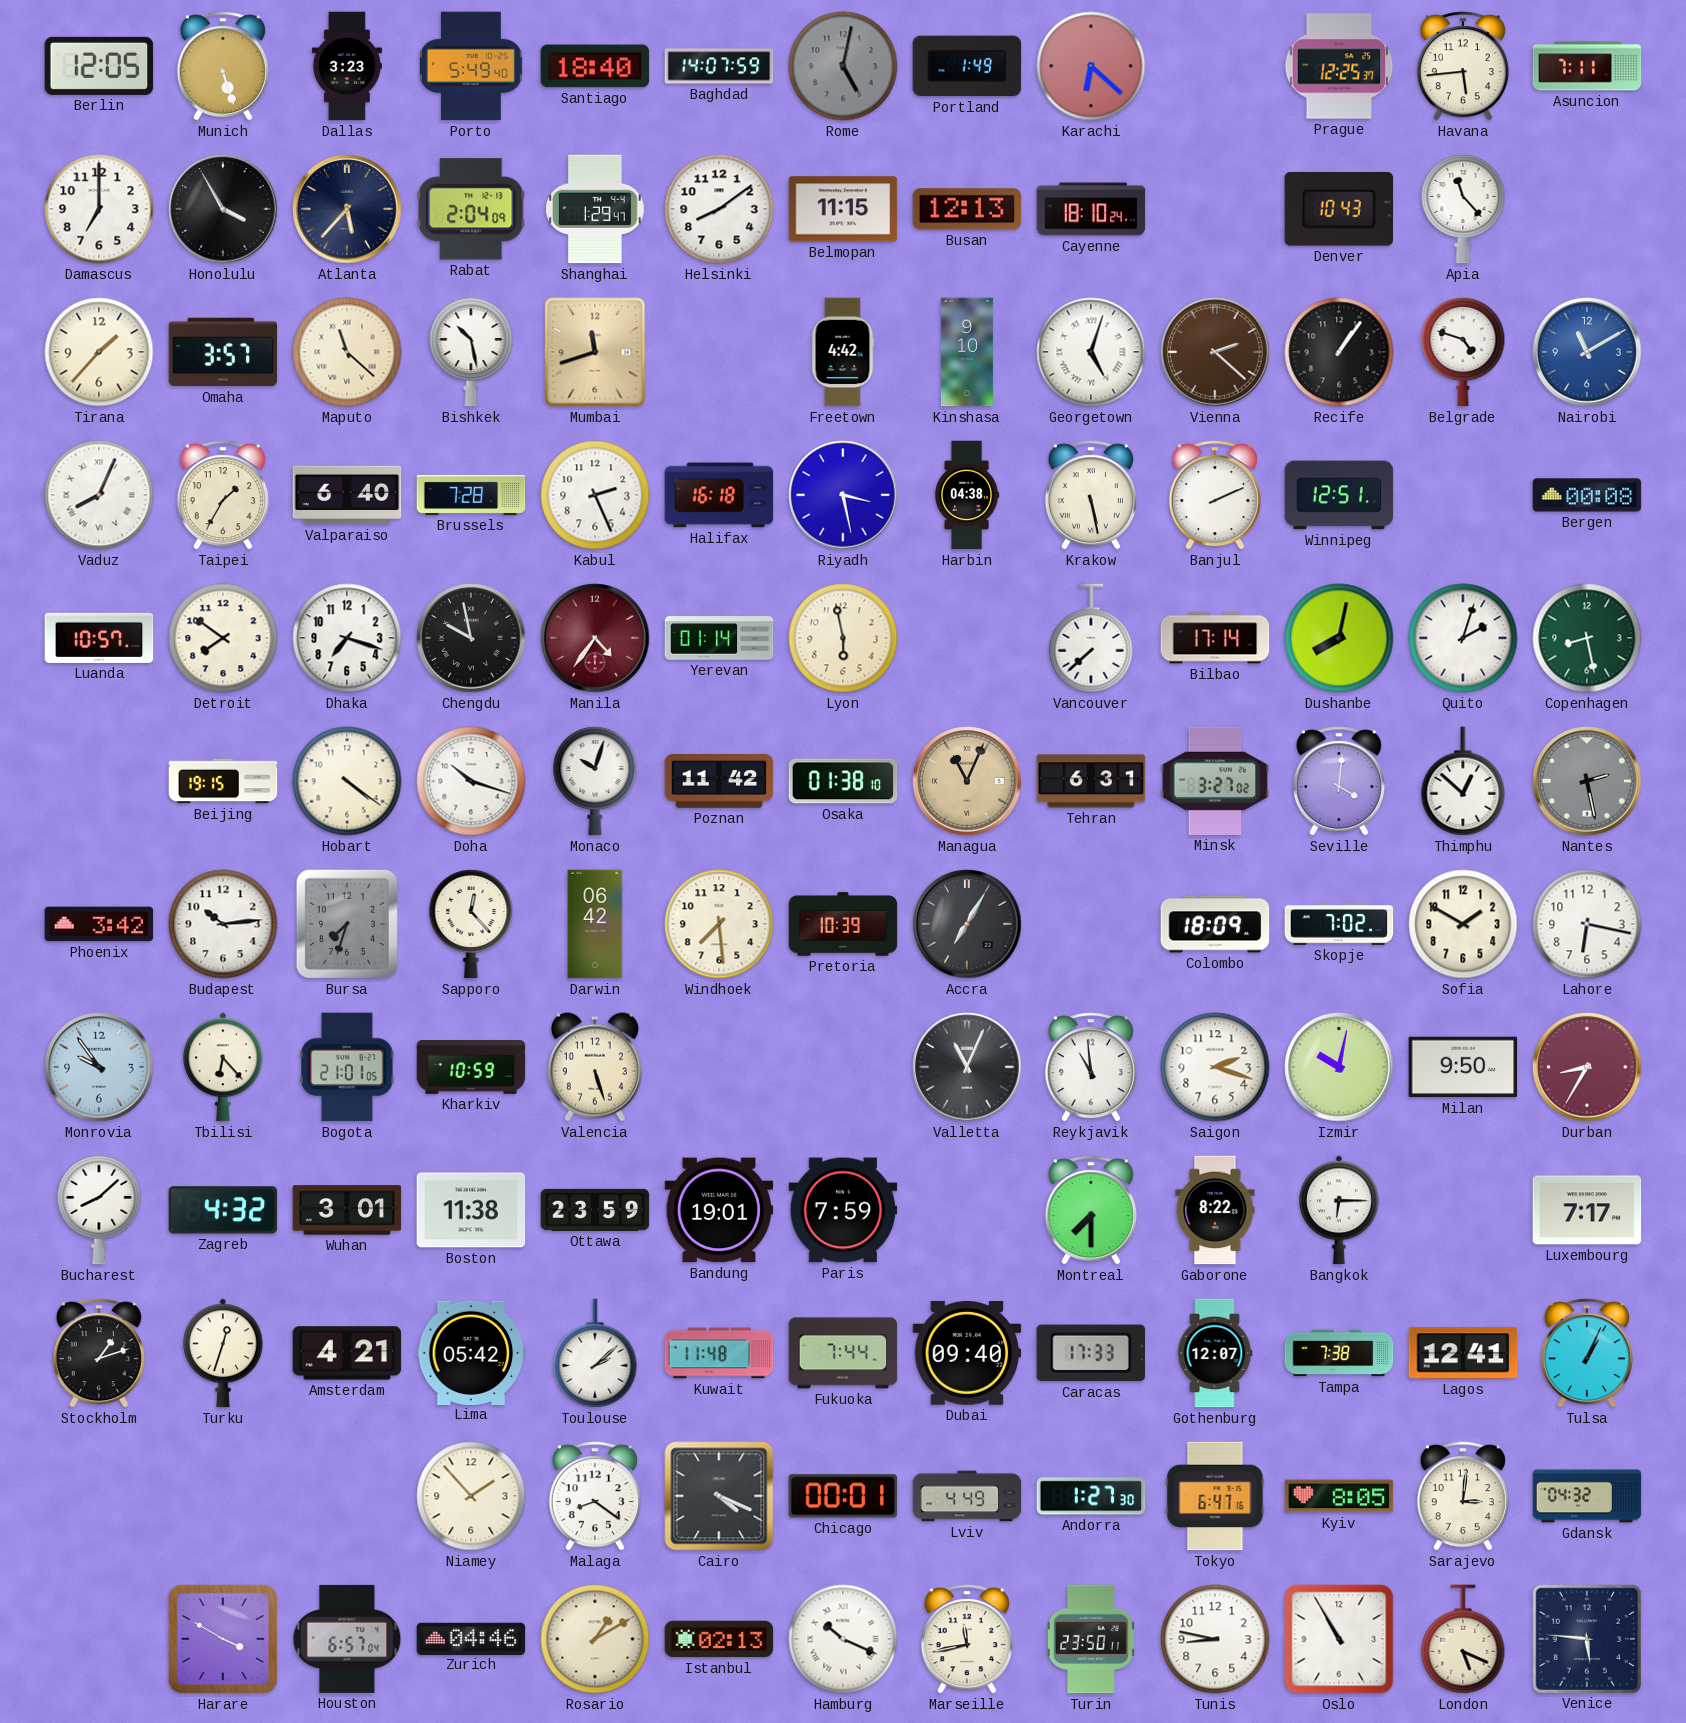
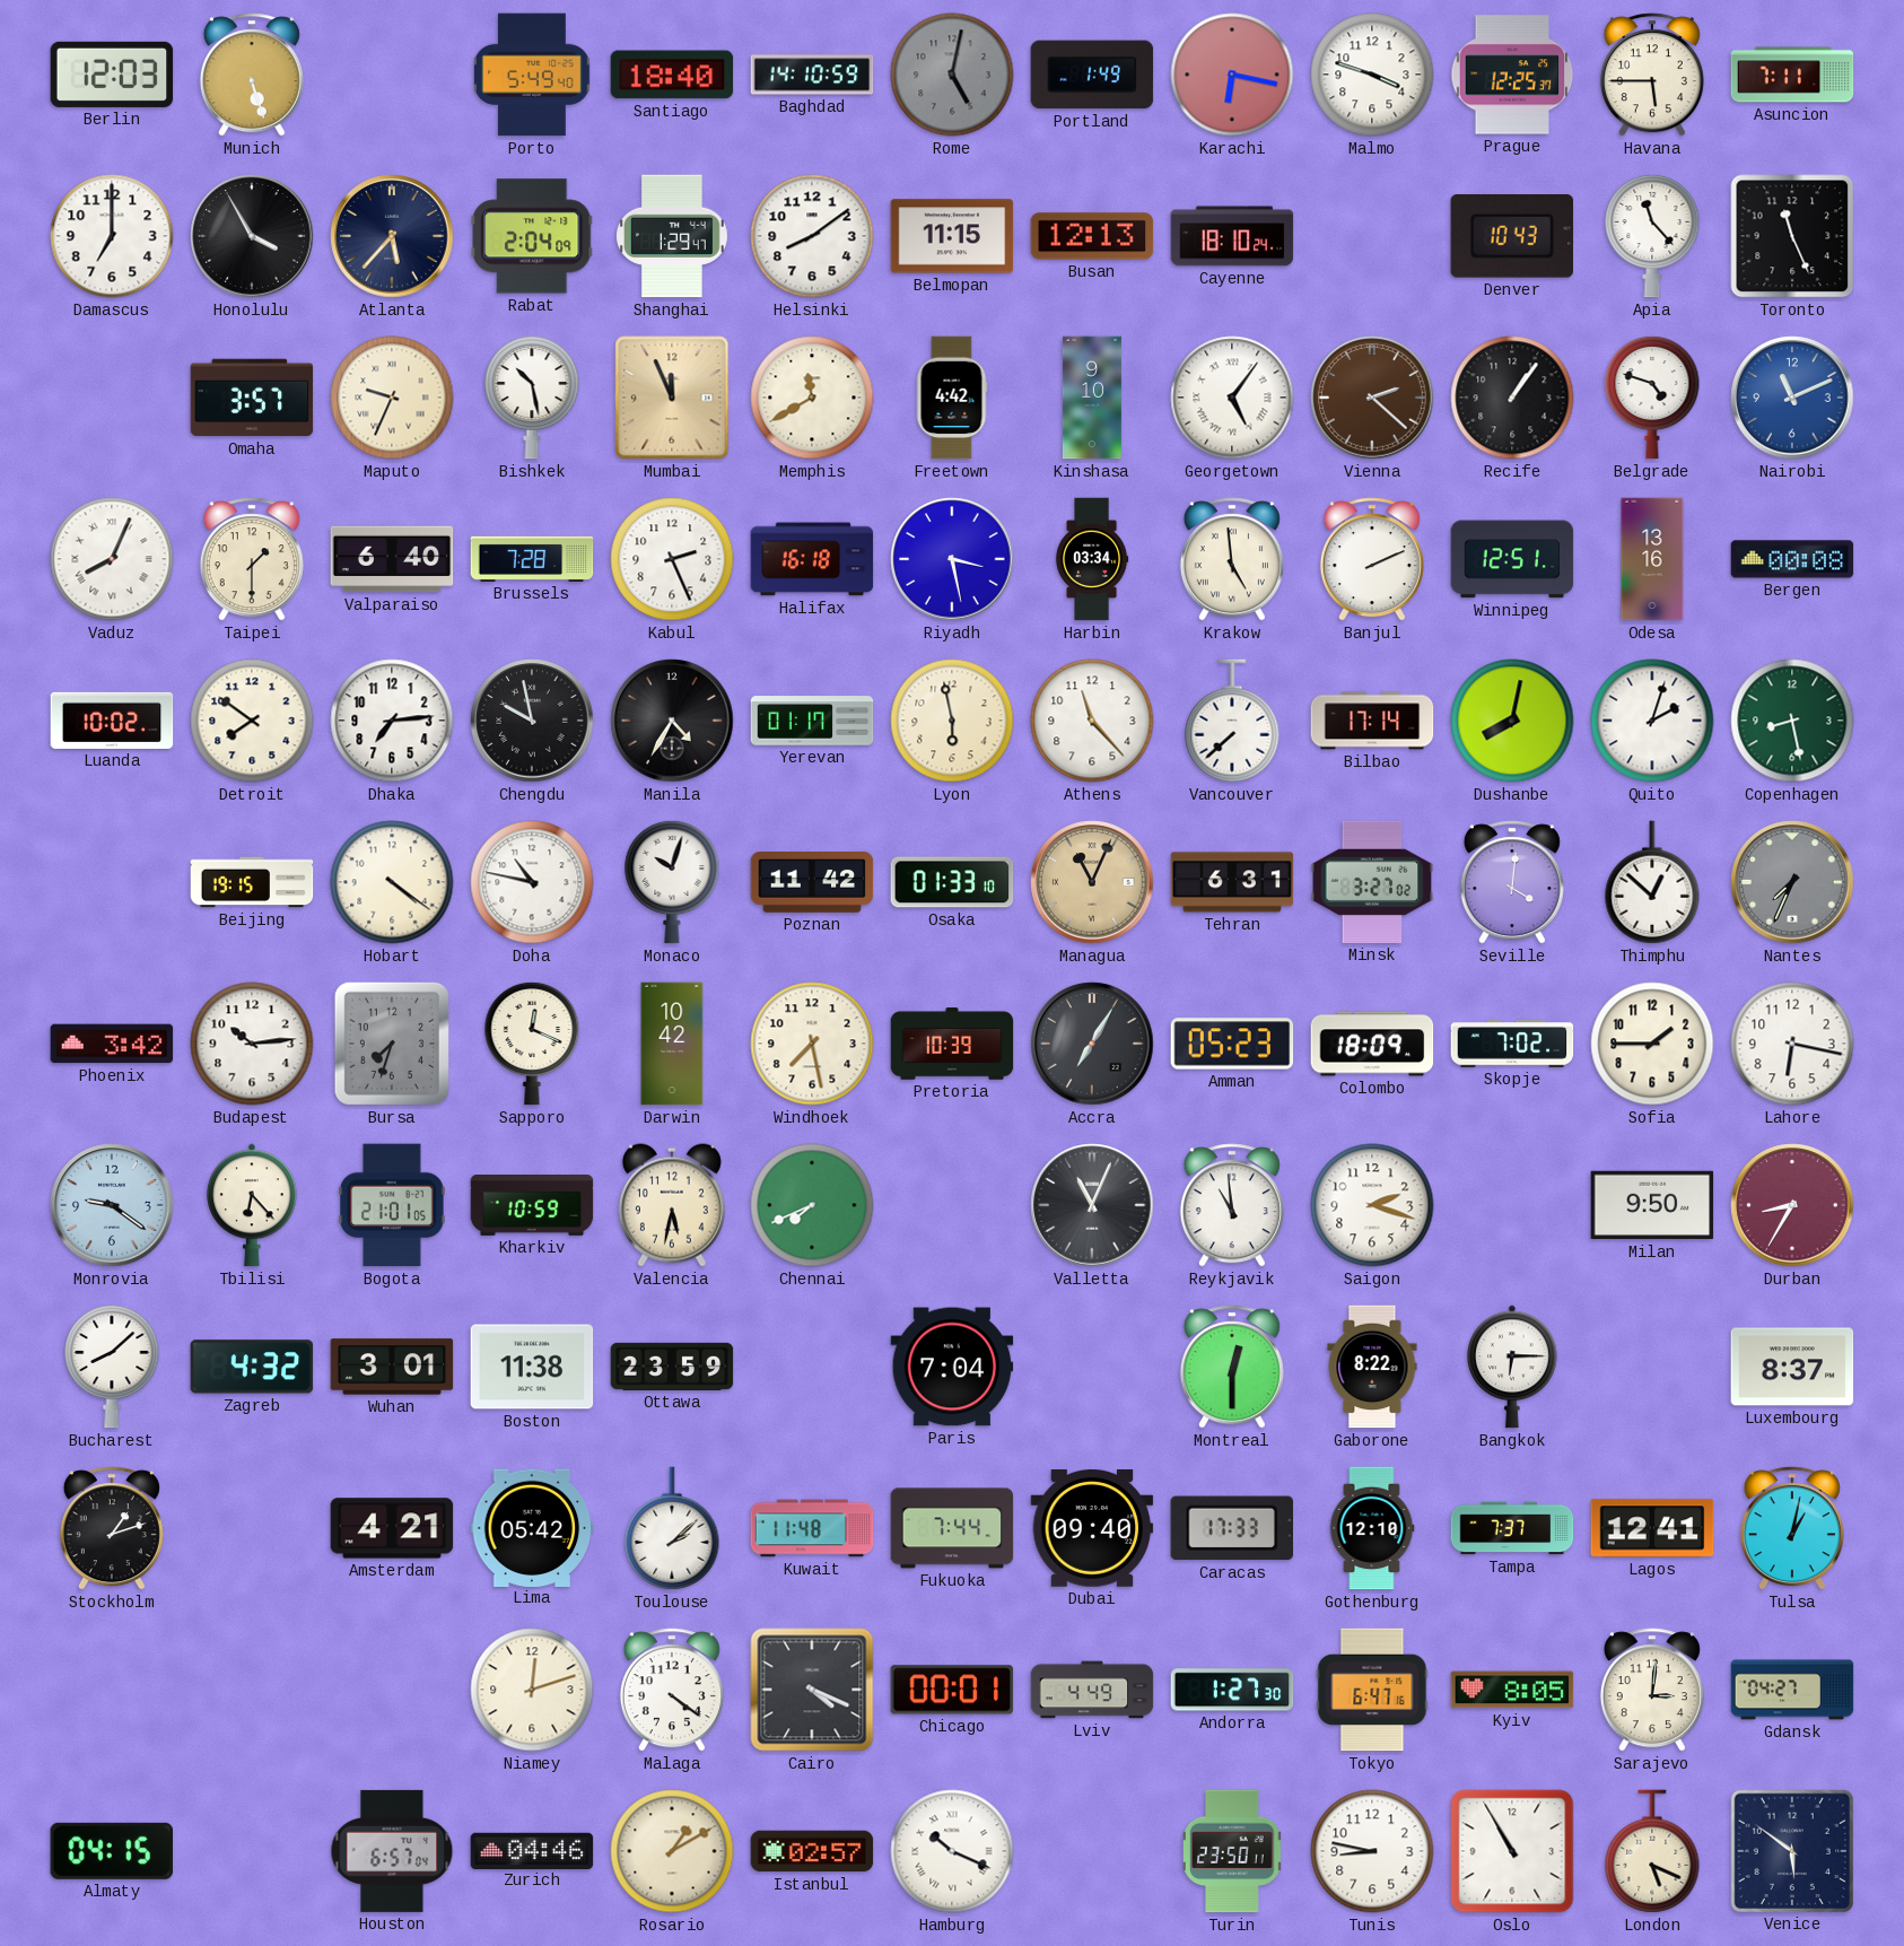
Berlin: 12:05 -> 12:03
Dallas: 3:23 -> none
Baghdad: 14:07 -> 14:10
Karachi: 6:22 -> 6:17
Malmo: none -> 3:48
Havana: 5:44 -> 5:45
Toronto: none -> 11:26
Tirana: 1:37 -> none
Maputo: 11:22 -> 9:34
Mumbai: 11:42 -> 11:56
Memphis: none -> 11:40
Georgetown: 5:03 -> 5:06
Nairobi: 11:10 -> 11:11
Taipei: 1:35 -> 1:30
Harbin: 04:38 -> 03:34
Krakow: 5:28 -> 4:59
Odesa: none -> 13:16
Luanda: 10:57 -> 10:02
Dhaka: 7:18 -> 7:14
Manila: 4:36 -> 4:35
Manila dial: burgundy -> black
Yerevan: 01:14 -> 01:17
Athens: none -> 11:23
Doha: 10:18 -> 10:47
Osaka: 01:38 -> 01:33
Nantes: 2:28 -> 7:34
Sapporo: 12:23 -> 12:19
Darwin: 06:42 -> 10:42
Windhoek: 7:29 -> 7:28
Amman: none -> 05:23
Sofia: 1:50 -> 1:45
Monrovia: 9:54 -> 9:21
Valencia: 5:27 -> 5:32
Chennai: none -> 7:41
Izmir: 10:02 -> none
Bandung: 19:01 -> none
Paris: 7:59 -> 7:04
Montreal: 7:30 -> 12:30
Luxembourg: 7:17 -> 8:37
Turku: 12:33 -> none
Gothenburg: 12:07 -> 12:10
Tampa: 7:38 -> 7:37
Tulsa: 1:04 -> 1:02
Niamey: 1:53 -> 12:12
Malaga: 8:21 -> 4:21
Gdansk: 04:32 -> 04:27
Almaty: none -> 04:15
Harare: 3:50 -> none
Istanbul: 02:13 -> 02:57
Marseille: 11:43 -> none
Venice: 5:46 -> 5:51
